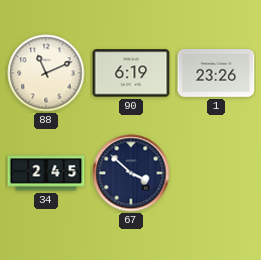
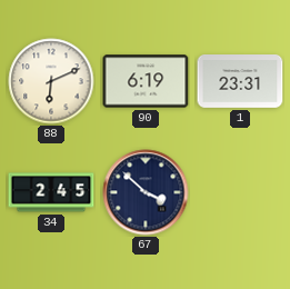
88: 11:11 -> 6:11
1: 23:26 -> 23:31
